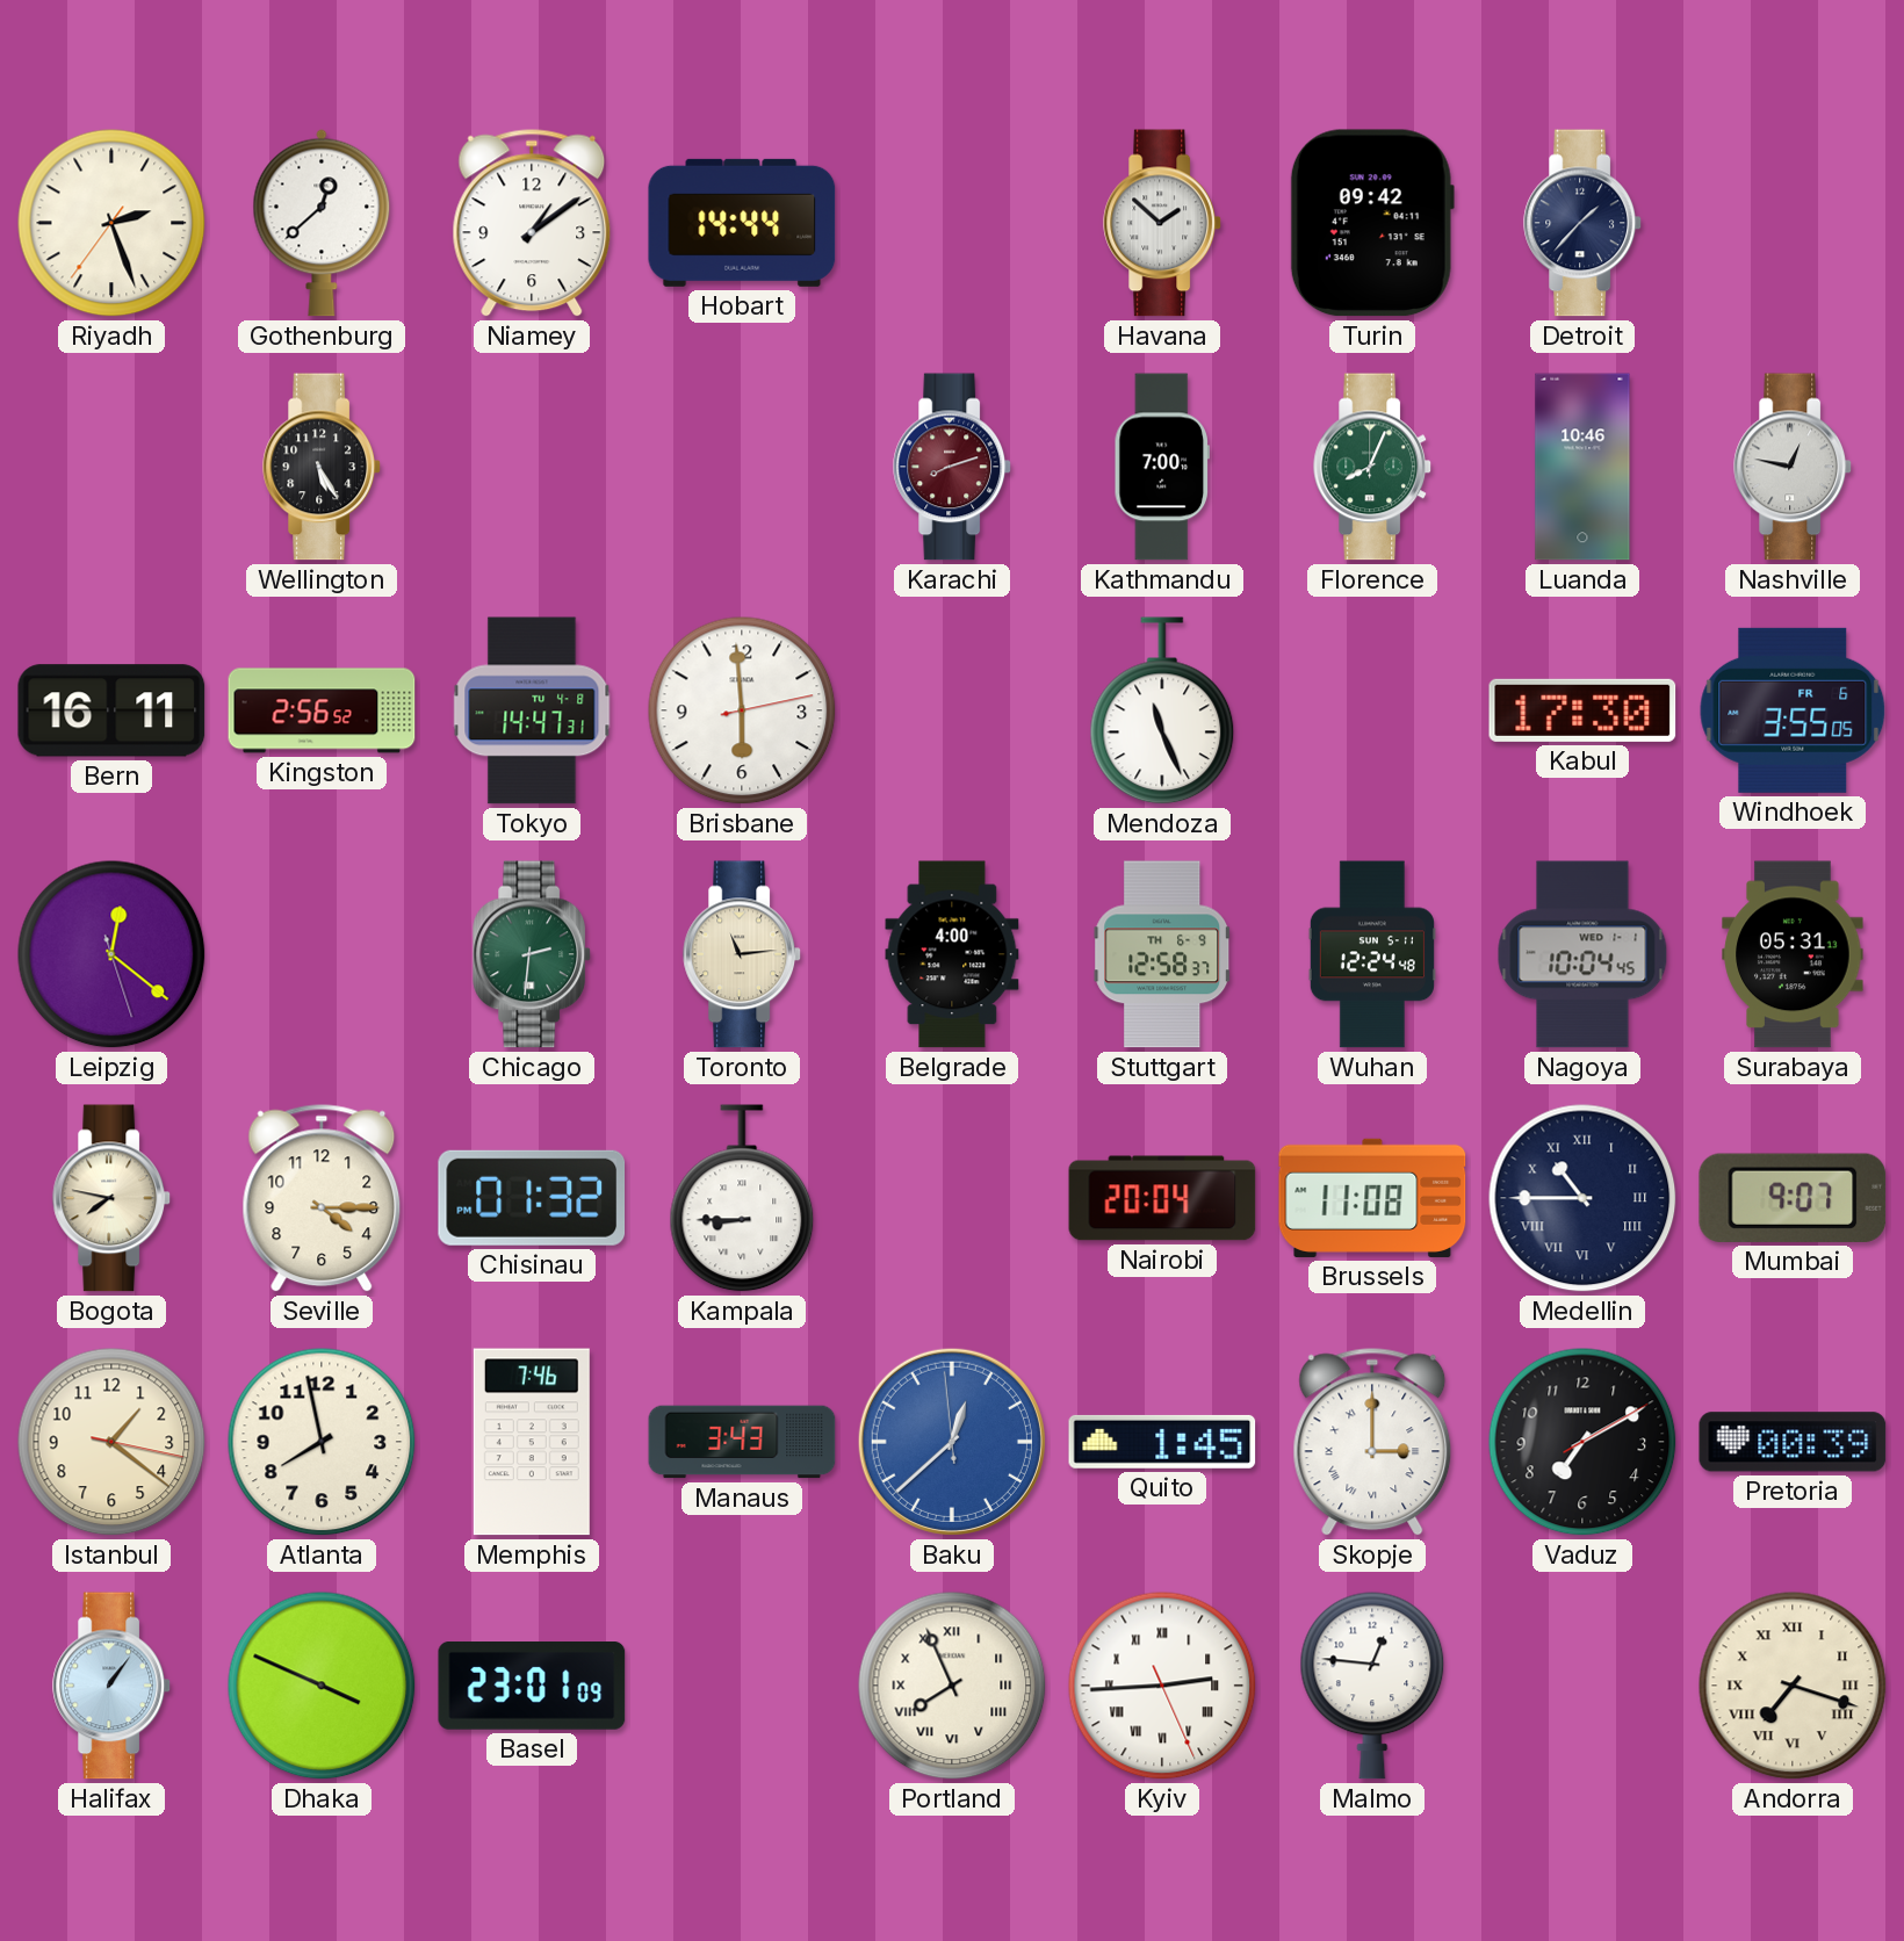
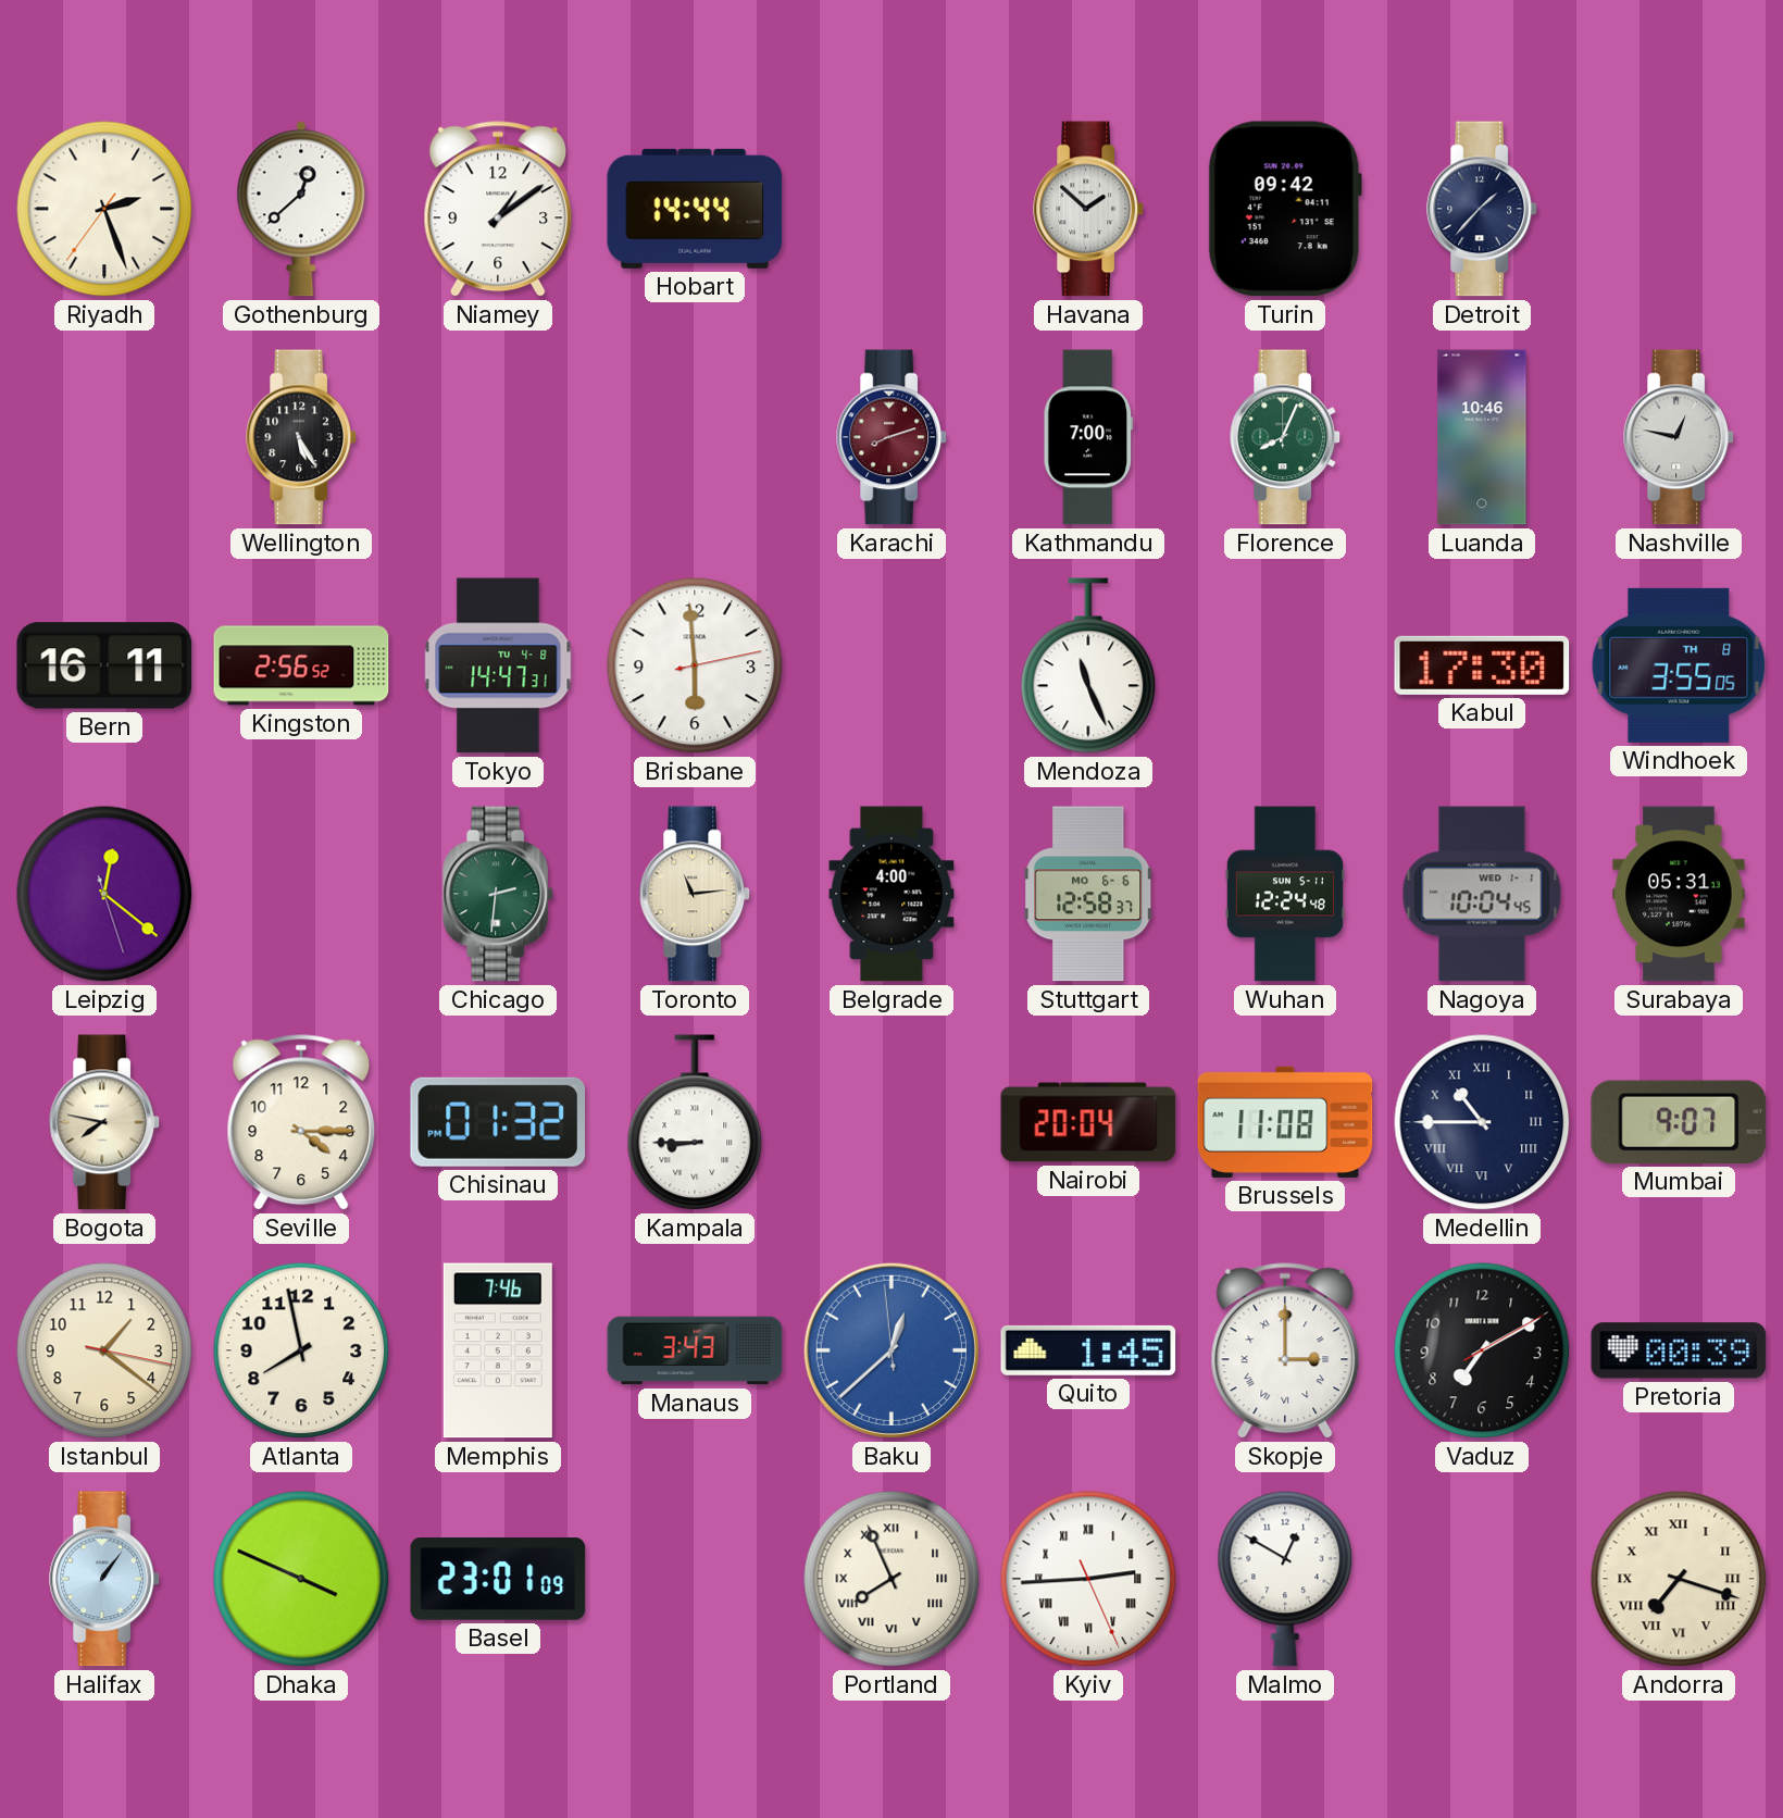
Windhoek date: FR 6 -> TH 8
Stuttgart date: TH 6-9 -> MO 6-6
Malmo: 12:46 -> 12:50
